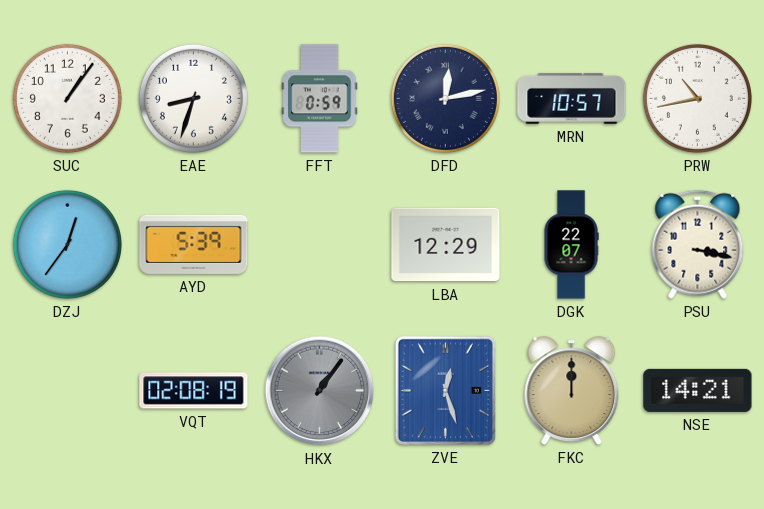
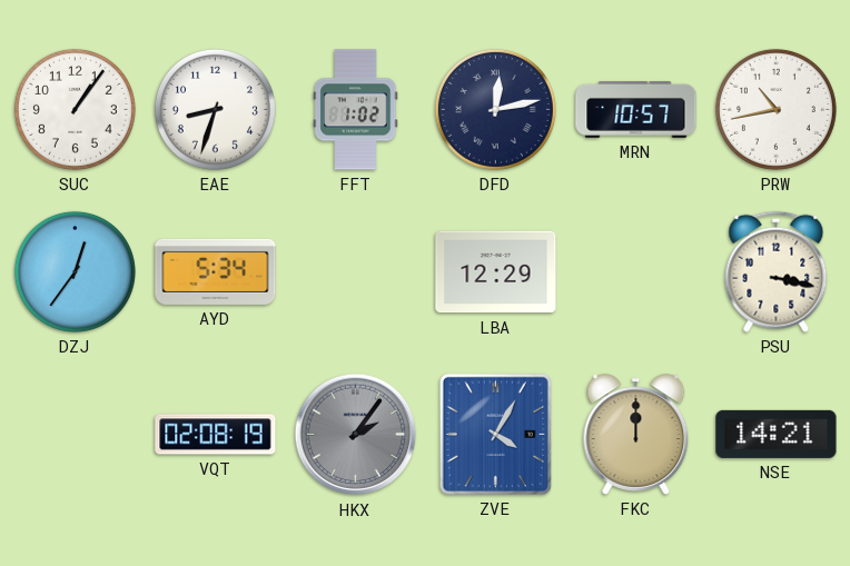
FFT: 0:59 -> 1:02
AYD: 5:39 -> 5:34
DGK: 22:07 -> none
HKX: 1:06 -> 2:06
ZVE: 12:27 -> 4:05
